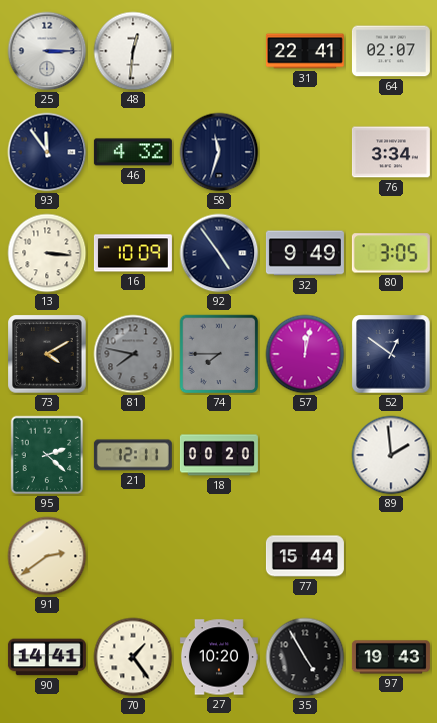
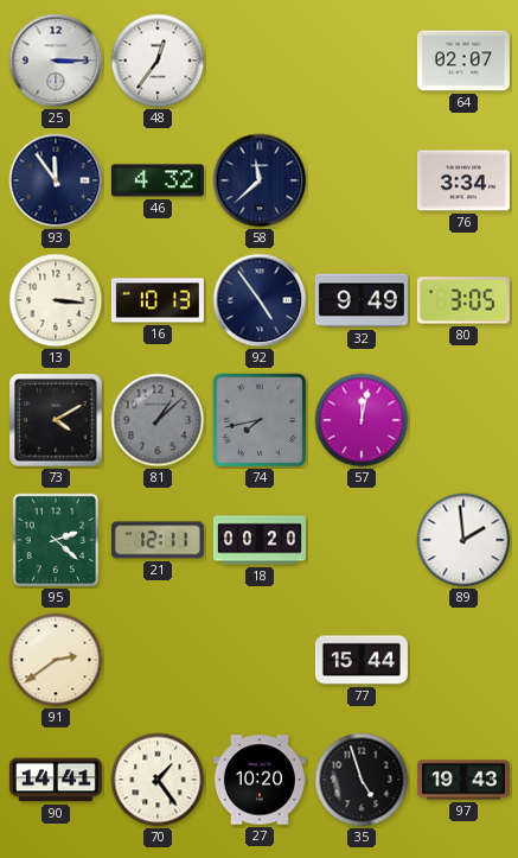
48: 12:31 -> 12:36
31: 22:41 -> none
58: 11:33 -> 11:38
16: 10:09 -> 10:13
81: 7:47 -> 1:08
74: 7:45 -> 7:43
52: 12:51 -> none
35: 4:55 -> 4:57
